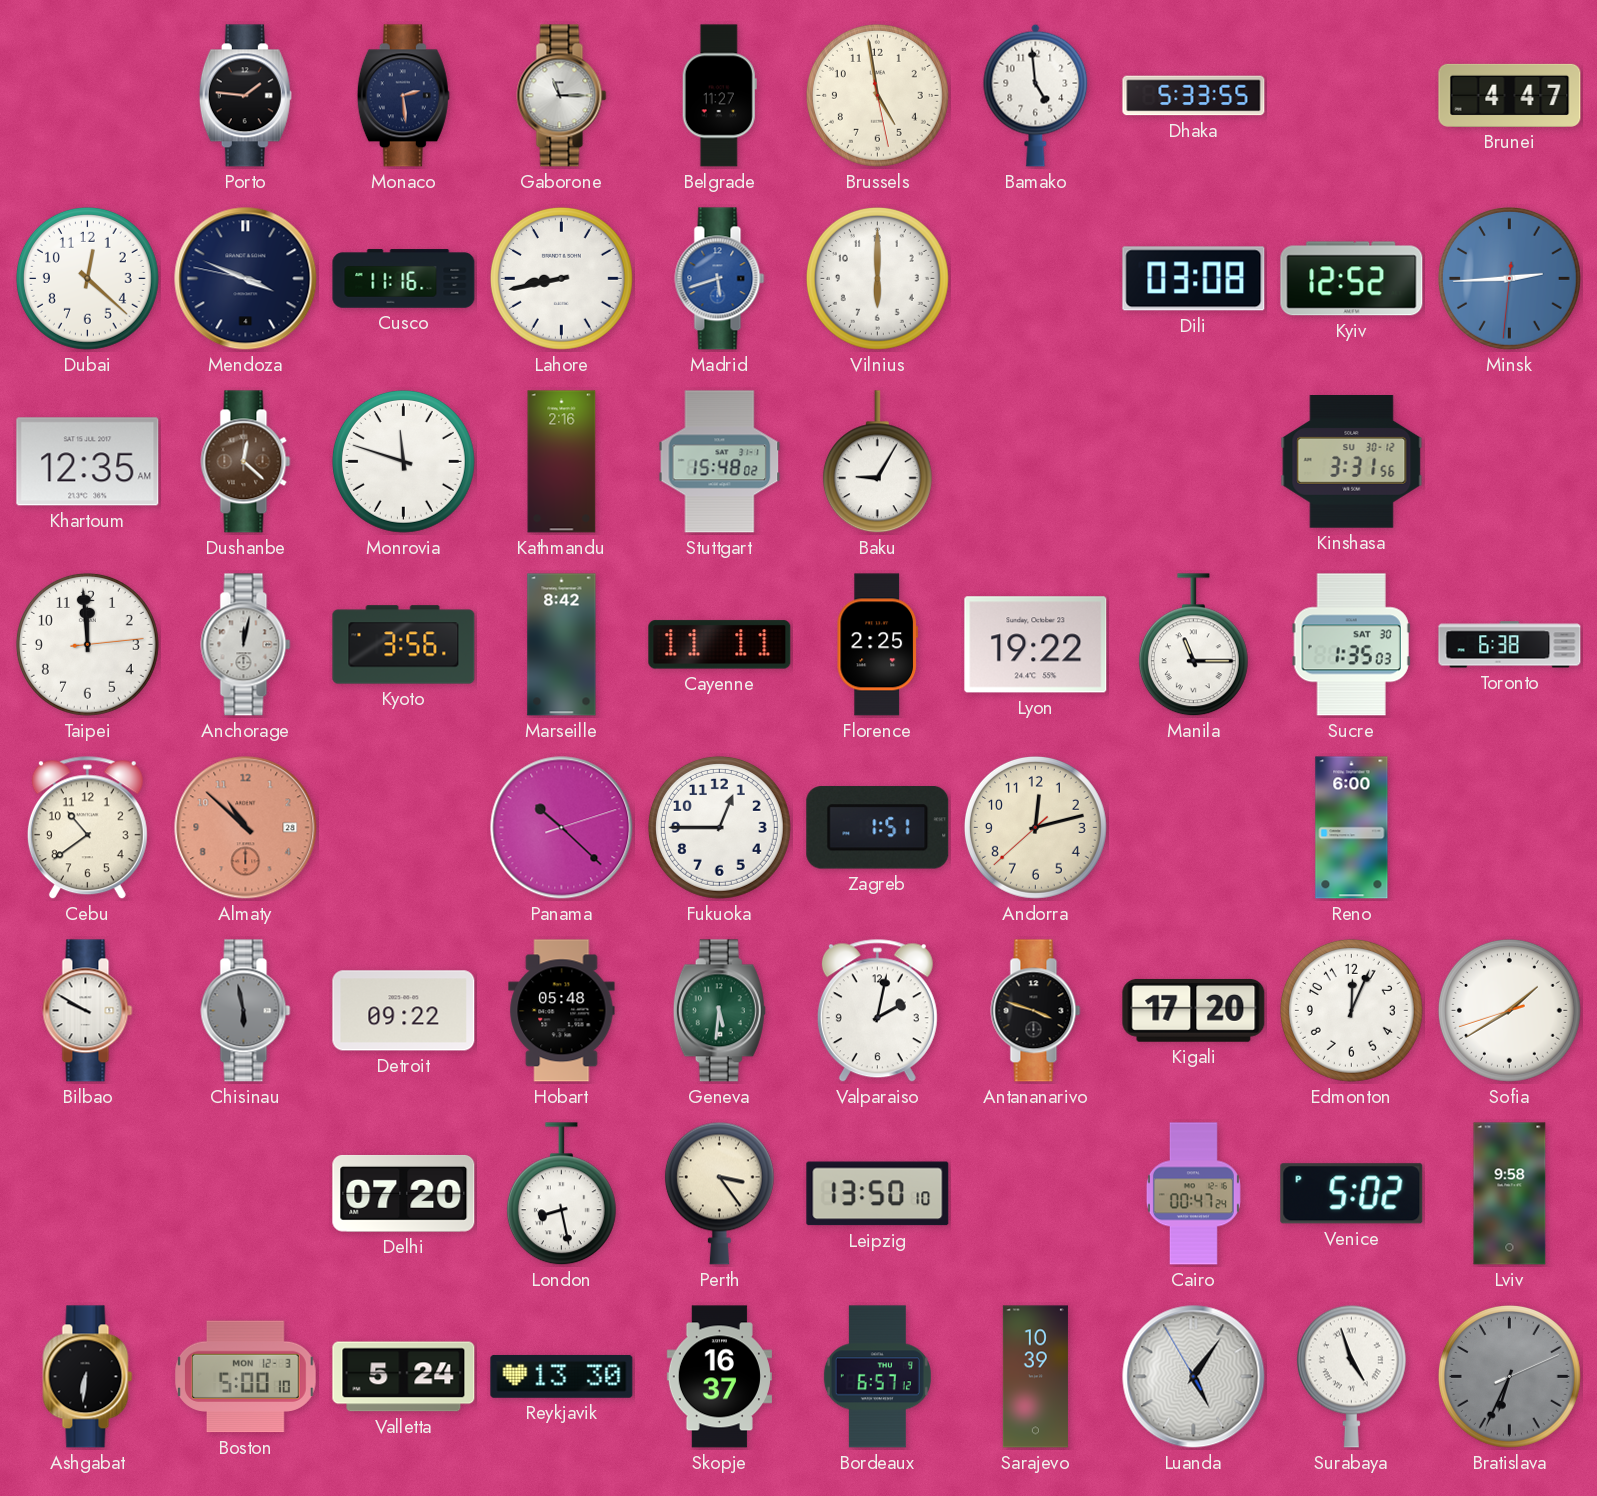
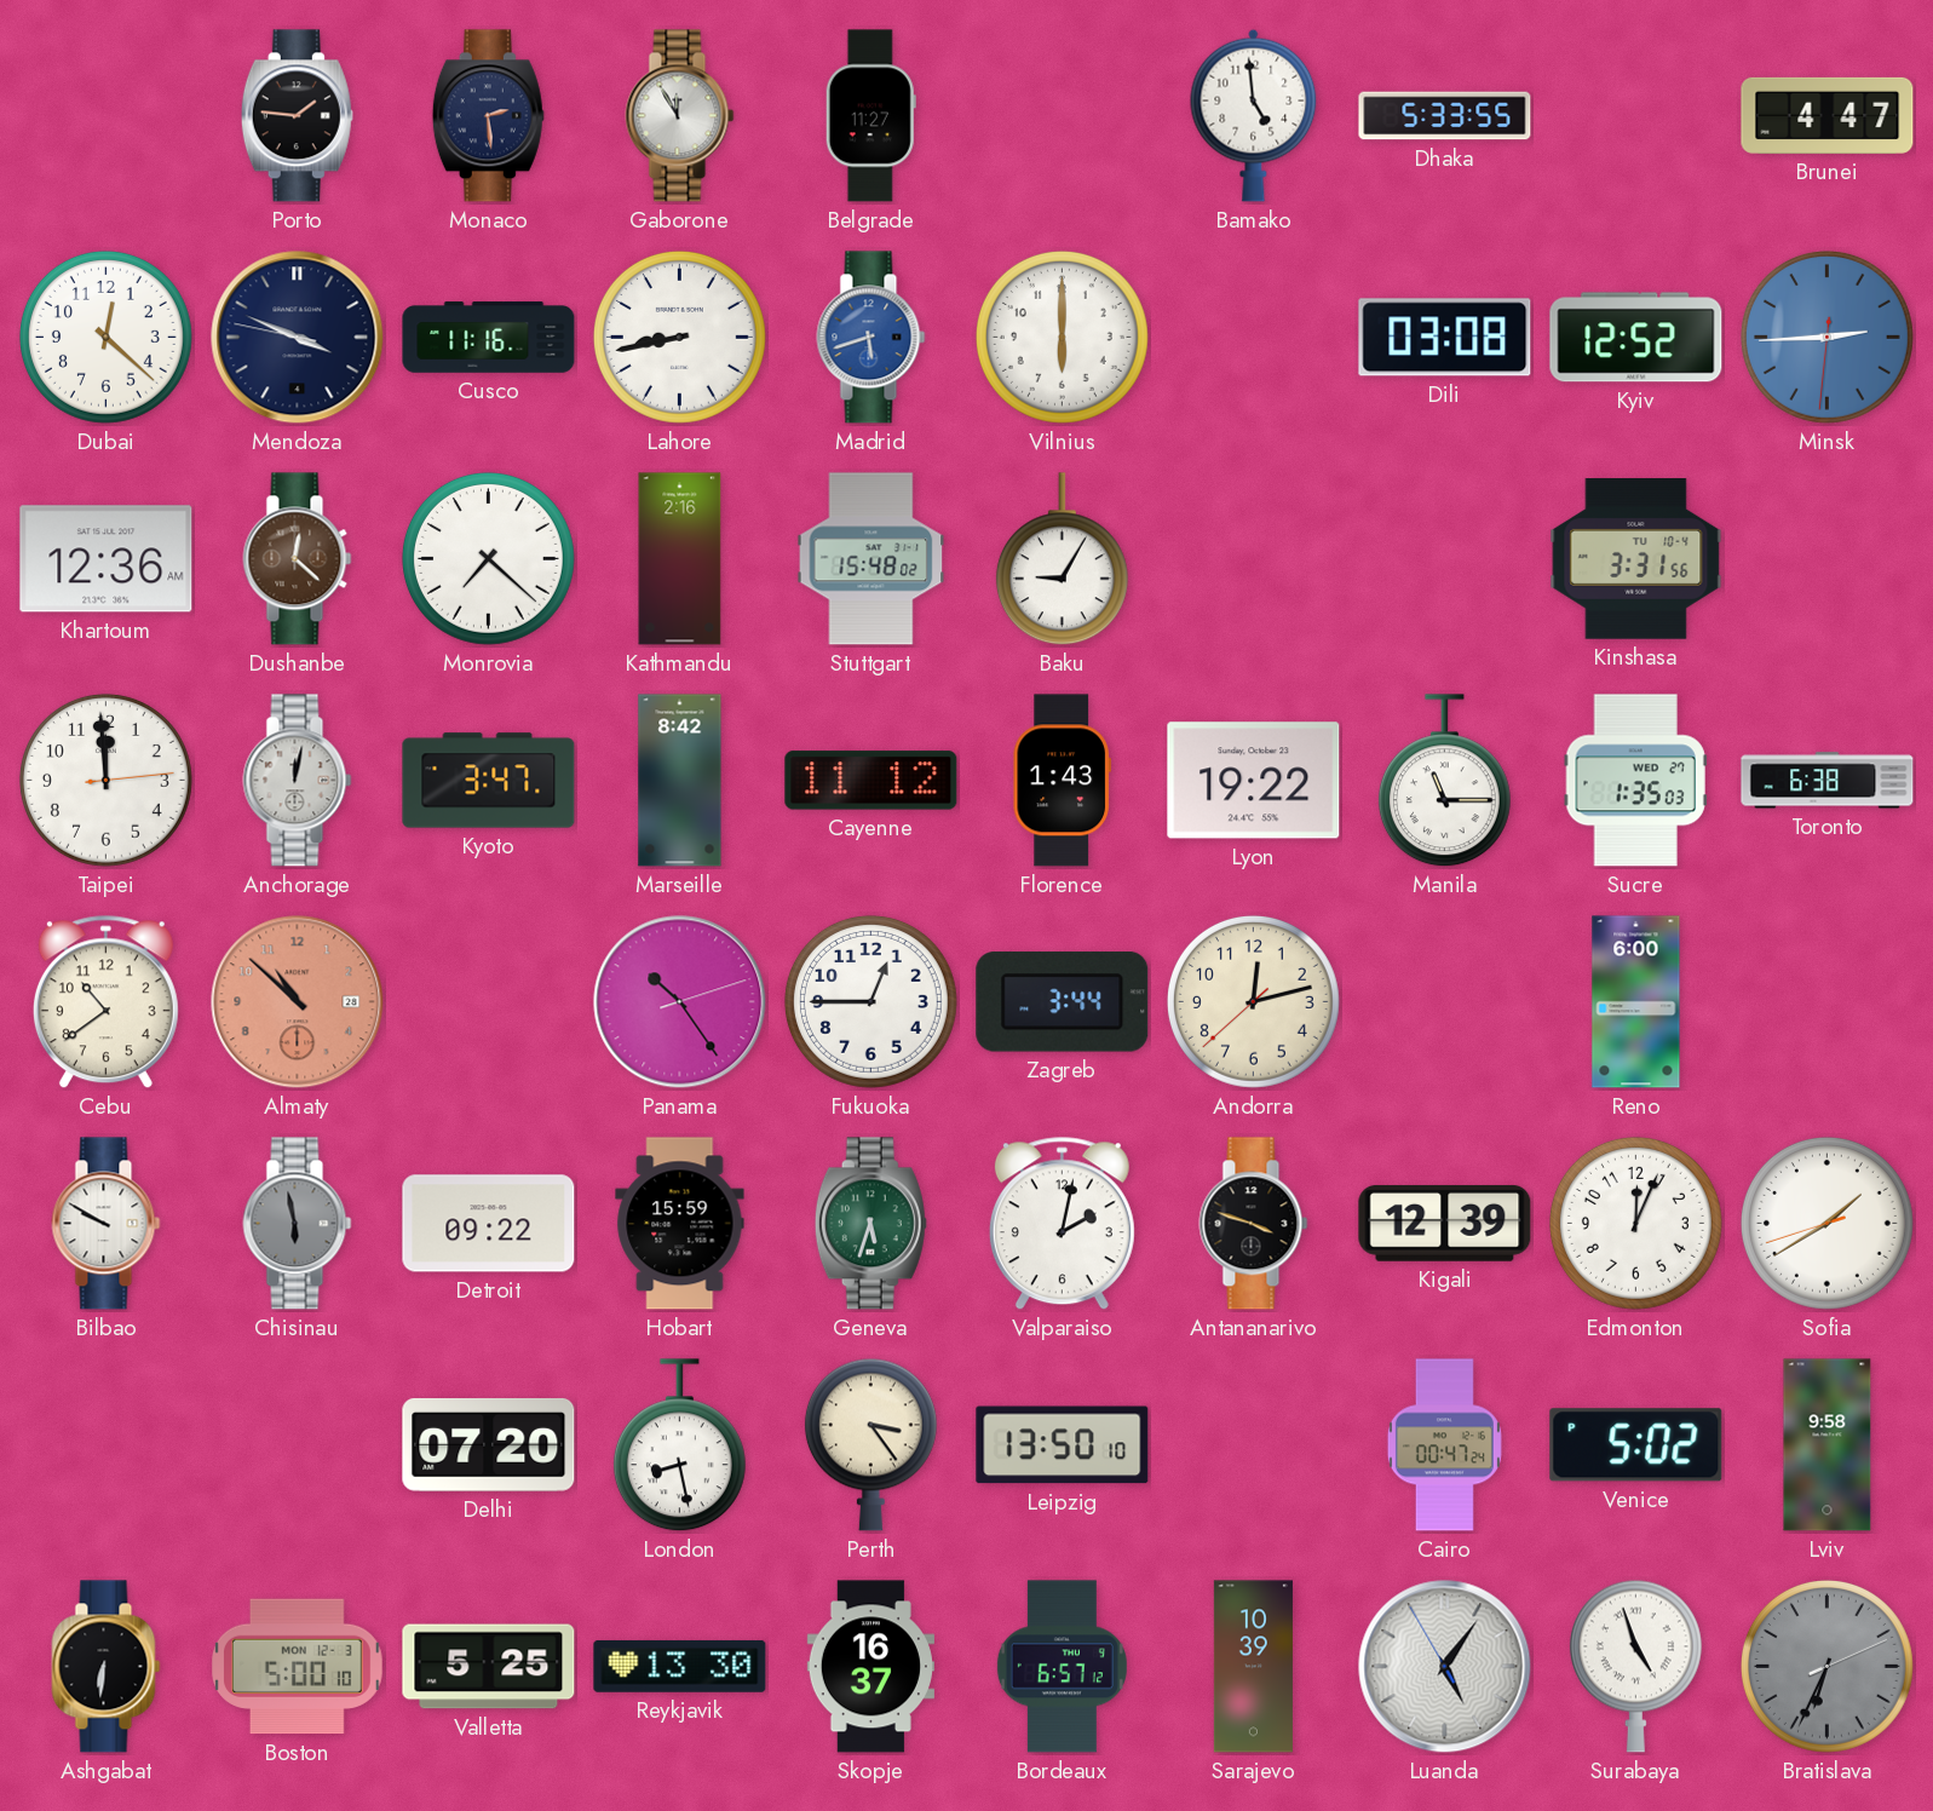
Gaborone: 11:15 -> 11:55
Brussels: 4:58 -> none
Khartoum: 12:35 -> 12:36
Monrovia: 11:48 -> 7:22
Kinshasa date: SU 30-12 -> TU 10-4
Kyoto: 3:56 -> 3:47
Cayenne: 11:11 -> 11:12
Florence: 2:25 -> 1:43
Sucre date: SAT 30 -> WED 27
Panama: 10:22 -> 10:24
Zagreb: 1:51 -> 3:44
Hobart: 05:48 -> 15:59
Geneva: 5:31 -> 5:33
Kigali: 17:20 -> 12:39
Valletta: 5:24 -> 5:25
